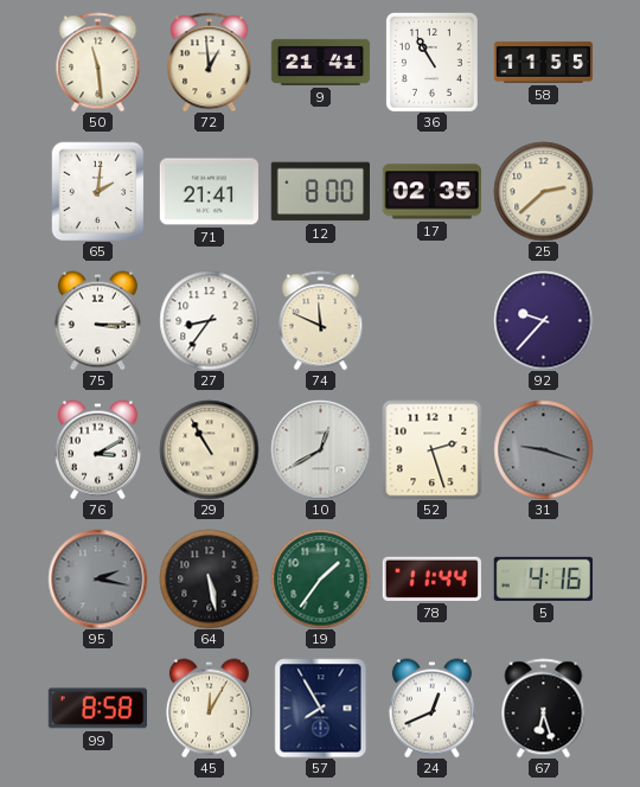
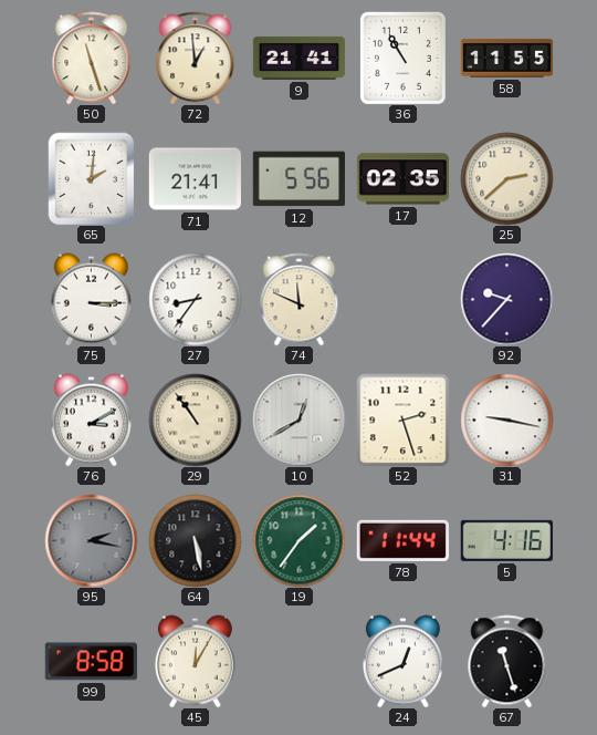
50: 11:29 -> 11:27
12: 8:00 -> 5:56
29: 10:55 -> 10:54
31: 9:18 -> 9:17
31 dial: grey -> white
57: 7:55 -> none
67: 6:27 -> 11:27
